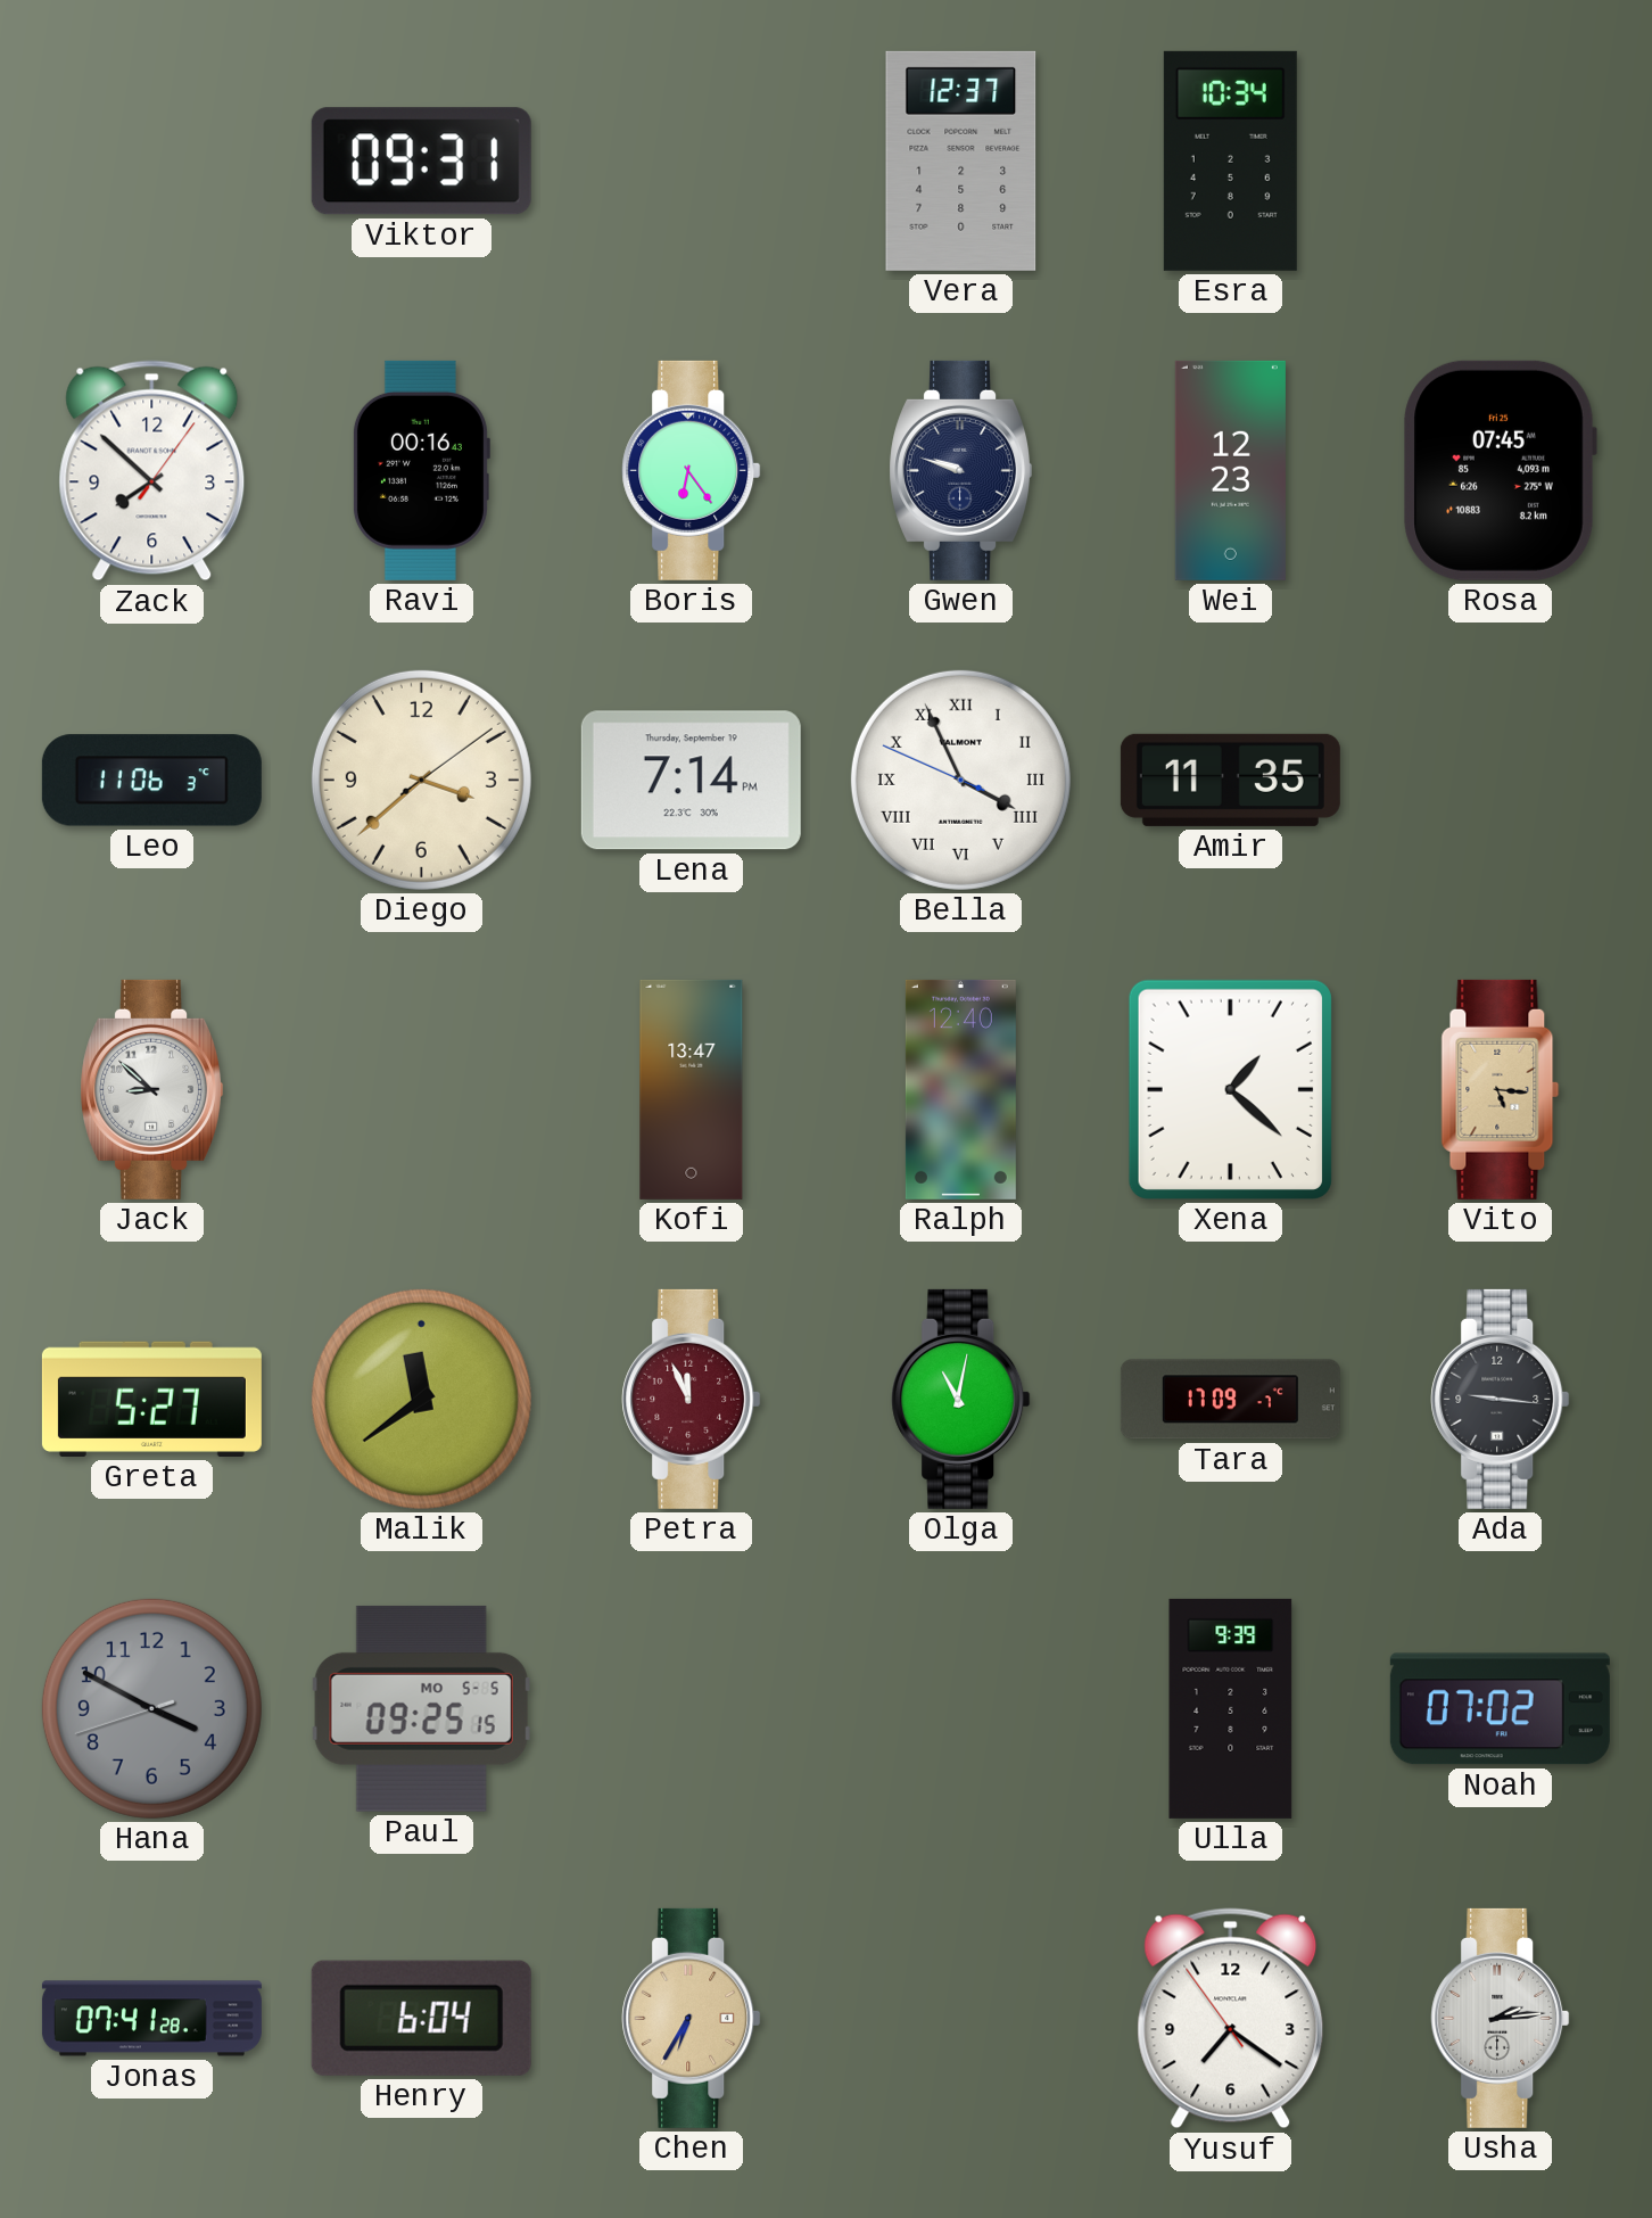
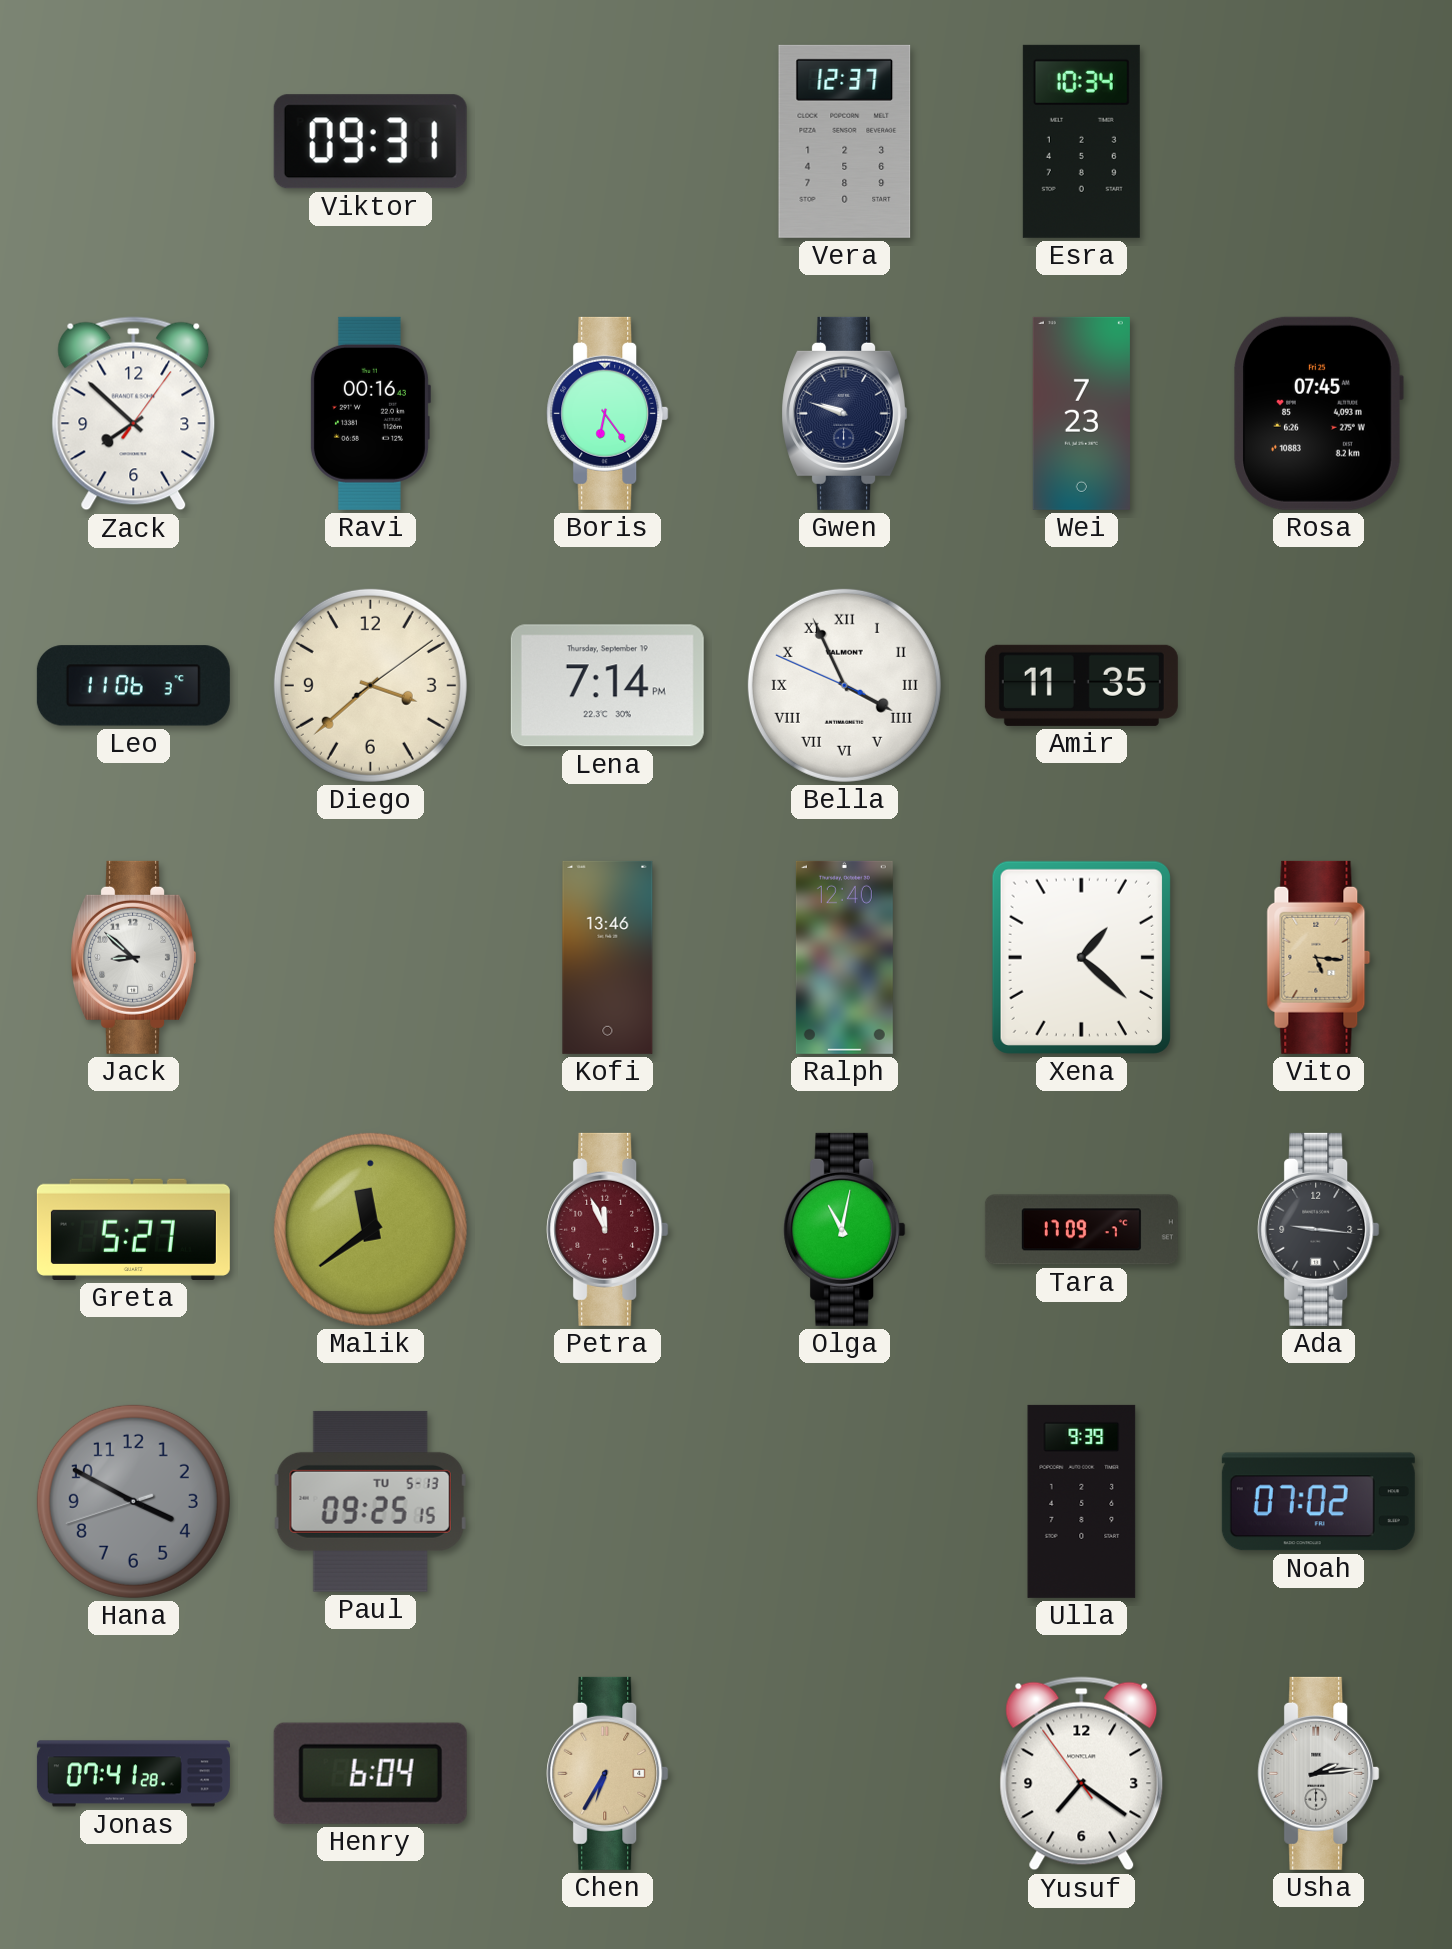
Wei: 12:23 -> 7:23
Kofi: 13:47 -> 13:46
Paul date: MO 5-5 -> TU 5-13
